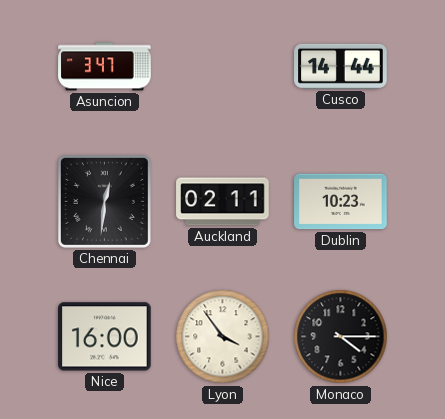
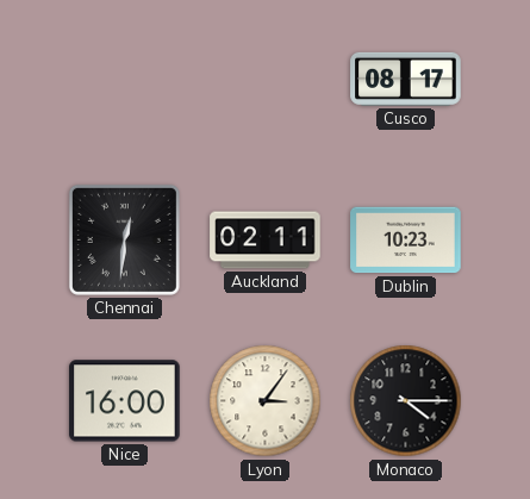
Asuncion: 3:47 -> none
Cusco: 14:44 -> 08:17
Lyon: 3:54 -> 3:06
